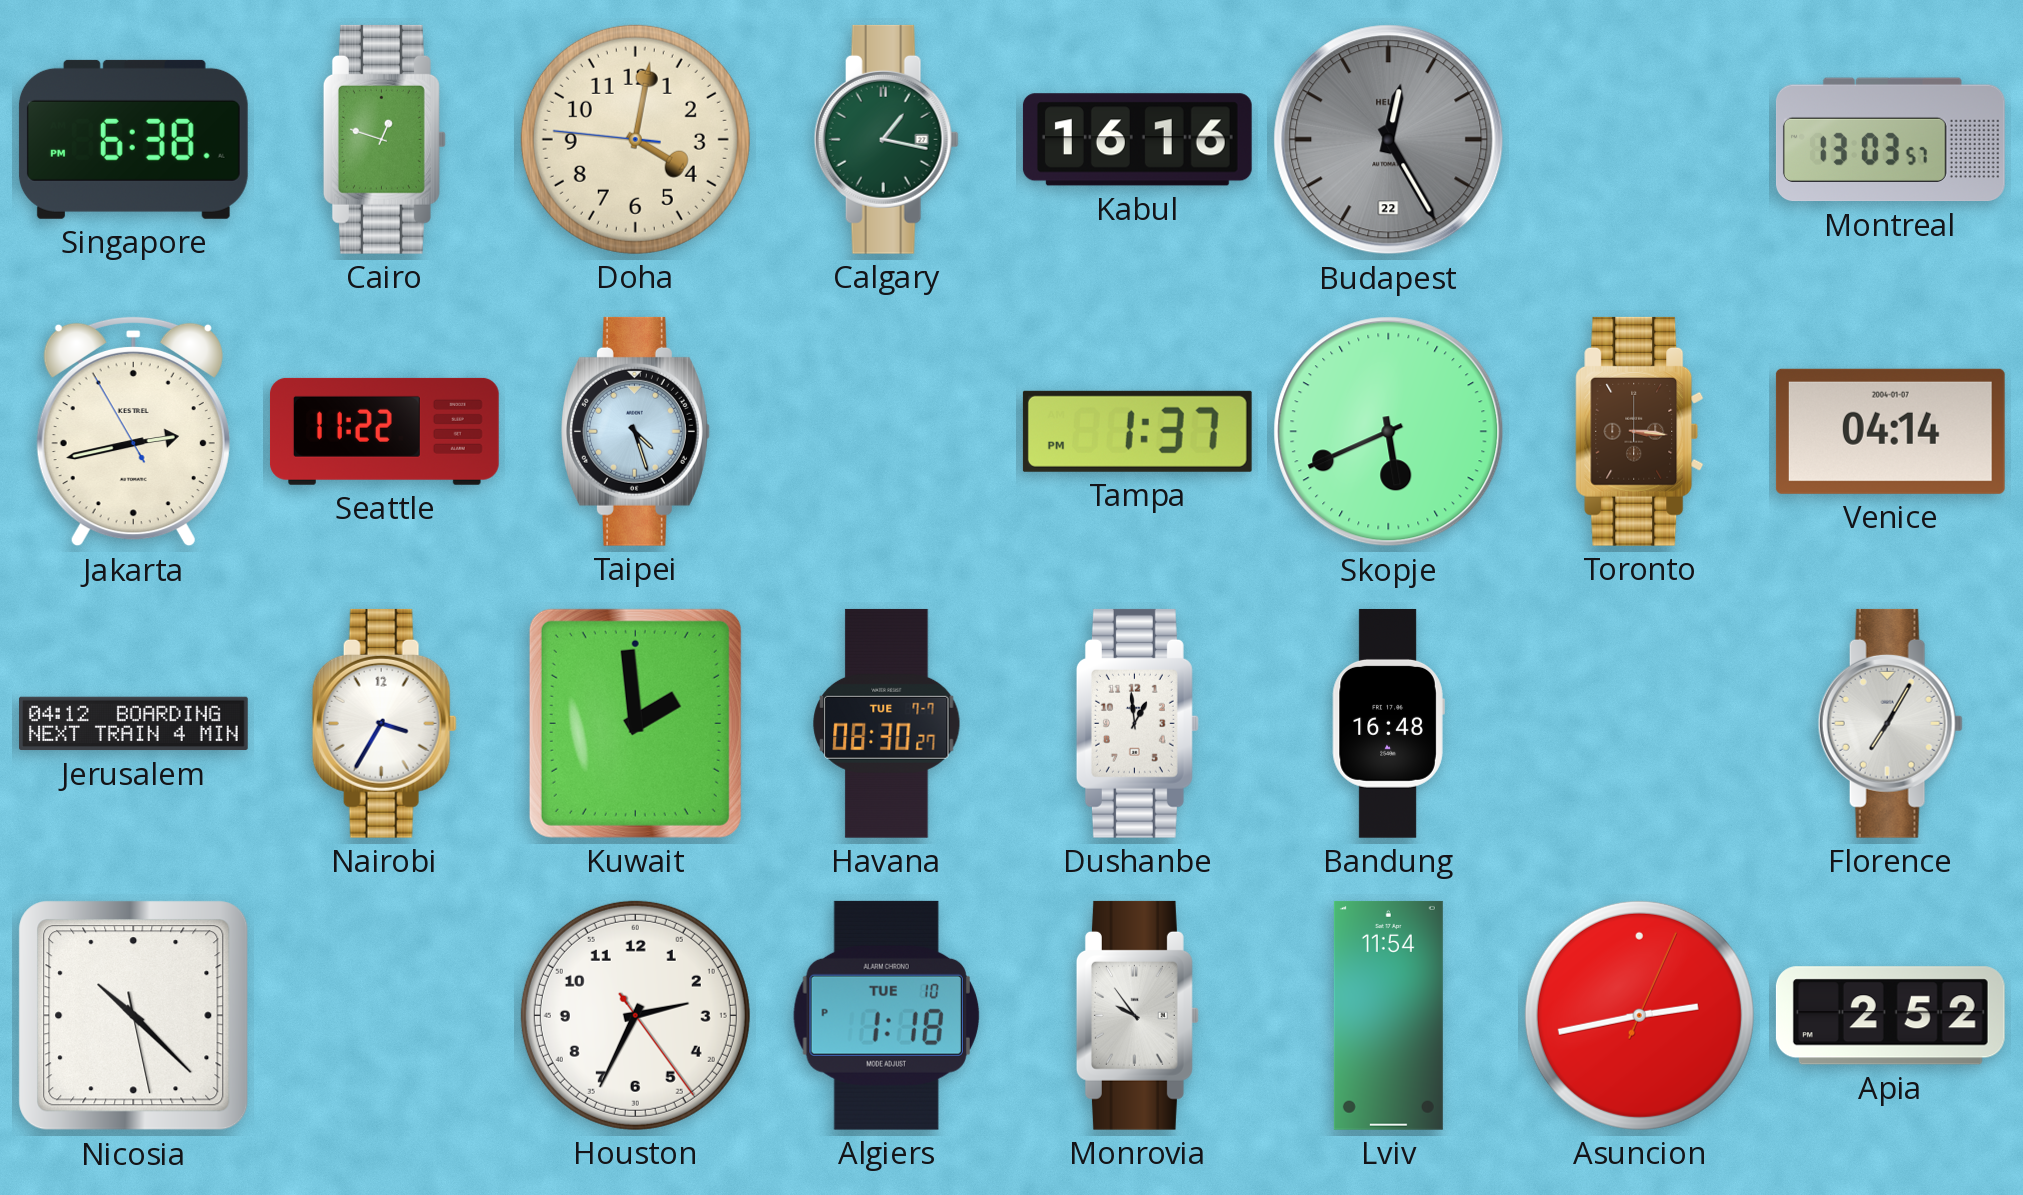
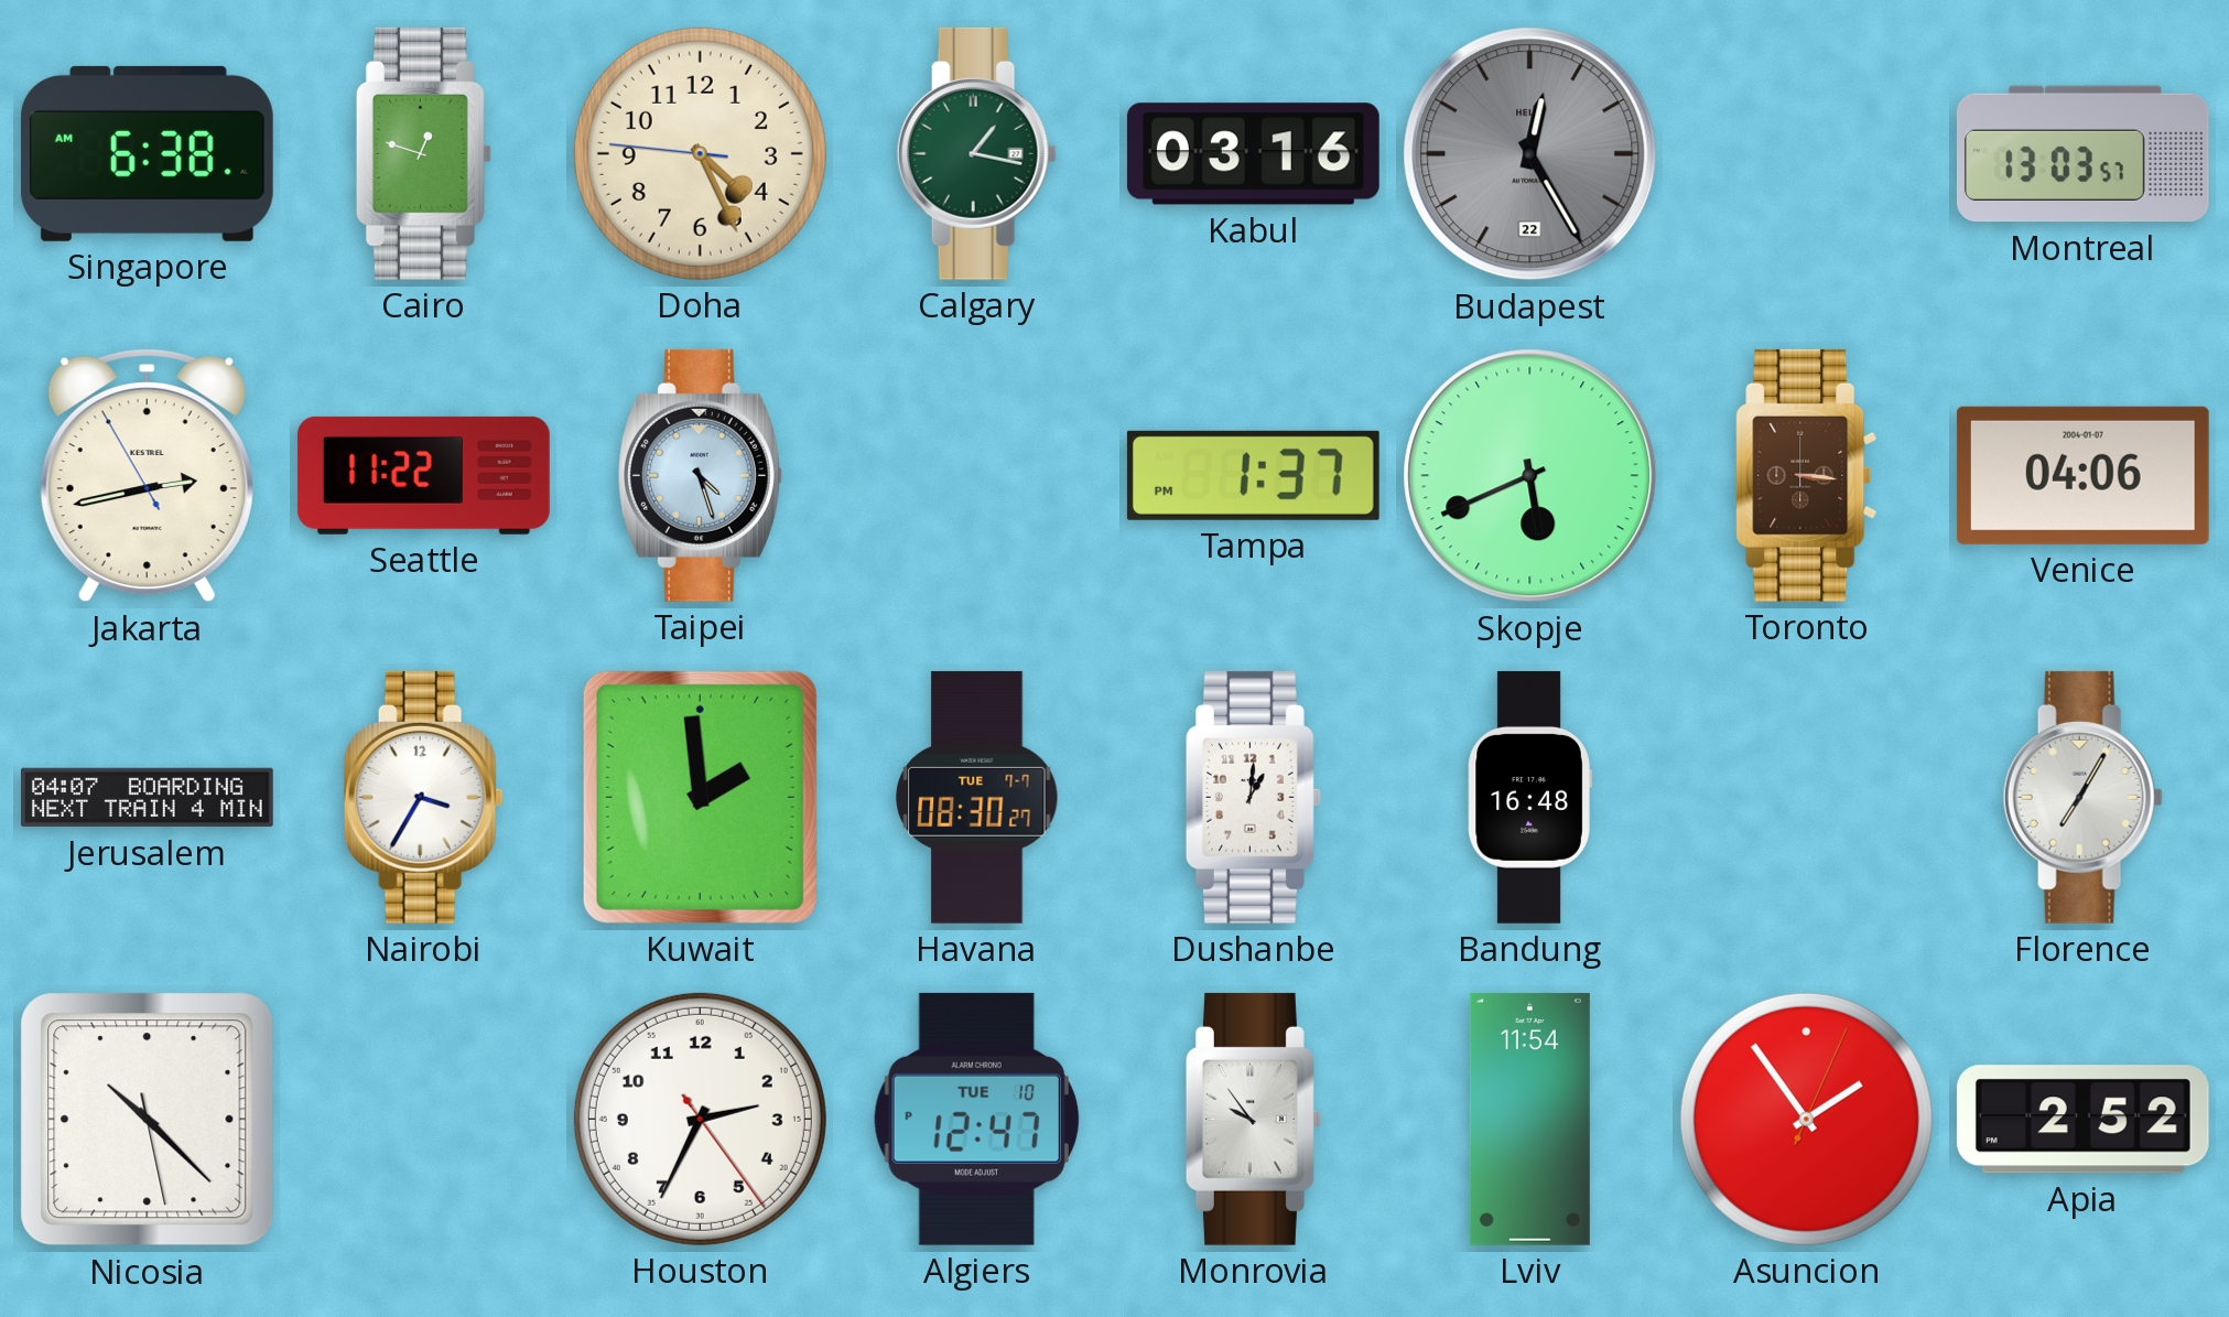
Singapore: 6:38 PM -> 6:38 AM
Doha: 4:01 -> 4:25
Kabul: 16:16 -> 03:16
Venice: 04:14 -> 04:06
Jerusalem: 04:12 -> 04:07
Dushanbe: 12:59 -> 1:01
Algiers: 1:18 -> 12:47
Asuncion: 2:43 -> 1:54
